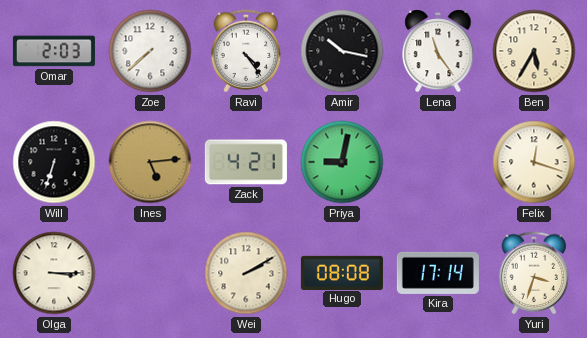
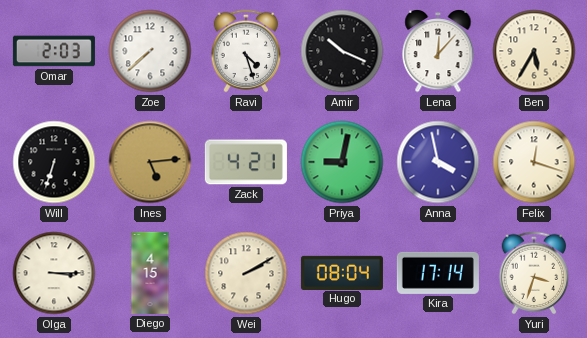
Ravi: 4:24 -> 4:27
Amir: 10:17 -> 10:19
Lena: 11:24 -> 12:07
Anna: none -> 3:58
Diego: none -> 4:15
Hugo: 08:08 -> 08:04
